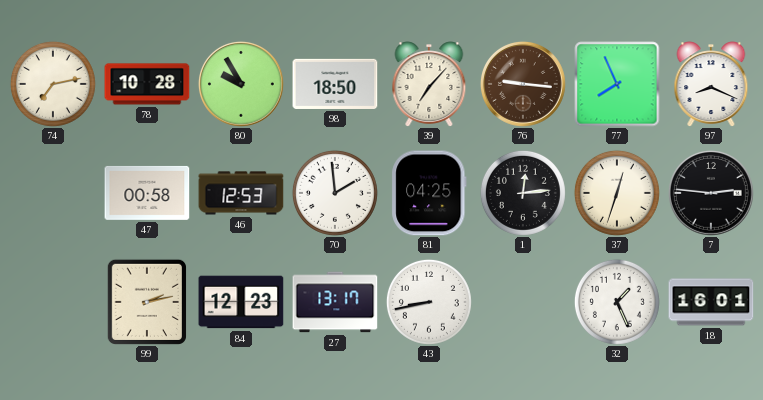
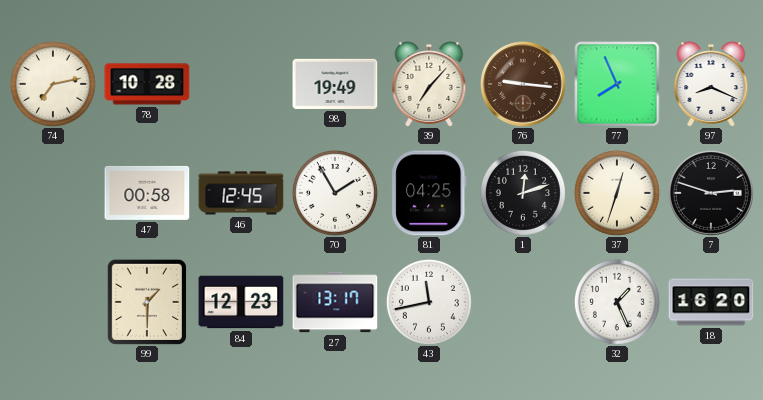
80: 9:55 -> none
98: 18:50 -> 19:49
46: 12:53 -> 12:45
70: 1:59 -> 1:55
1: 12:14 -> 12:12
7: 2:46 -> 2:48
99: 2:13 -> 1:30
43: 8:43 -> 11:43
18: 16:01 -> 16:20
